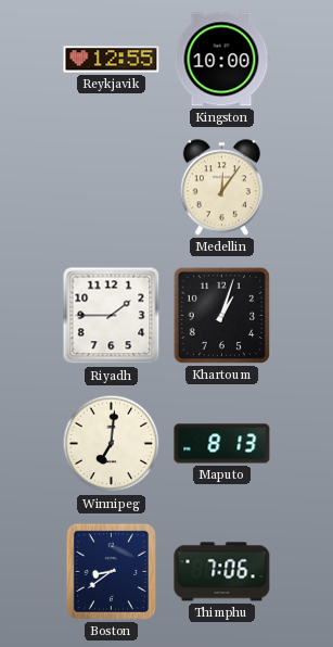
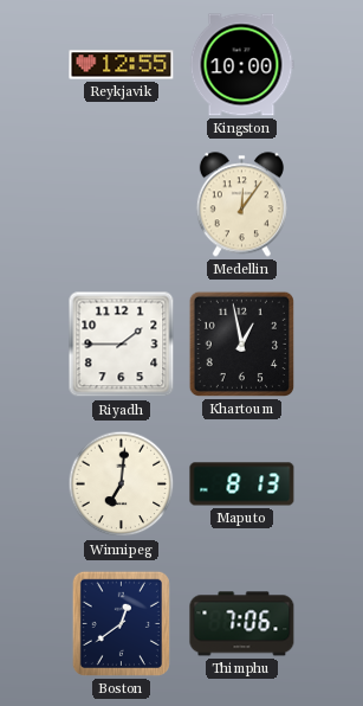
Khartoum: 1:03 -> 12:58
Boston: 8:39 -> 12:39
